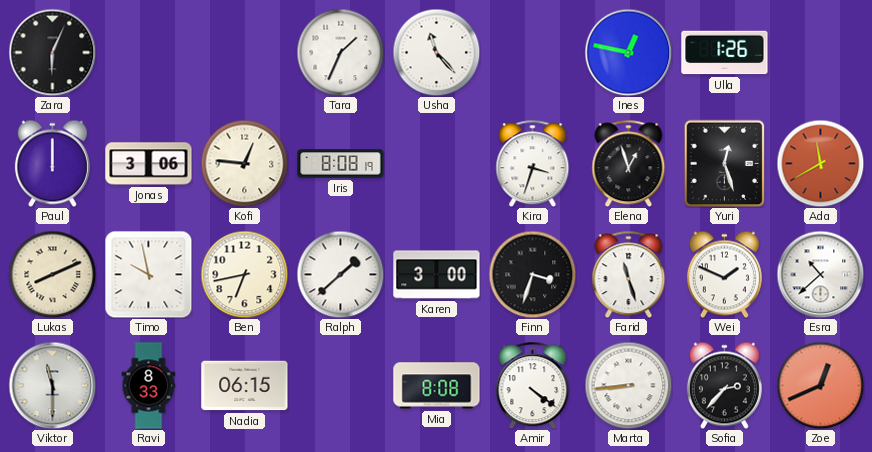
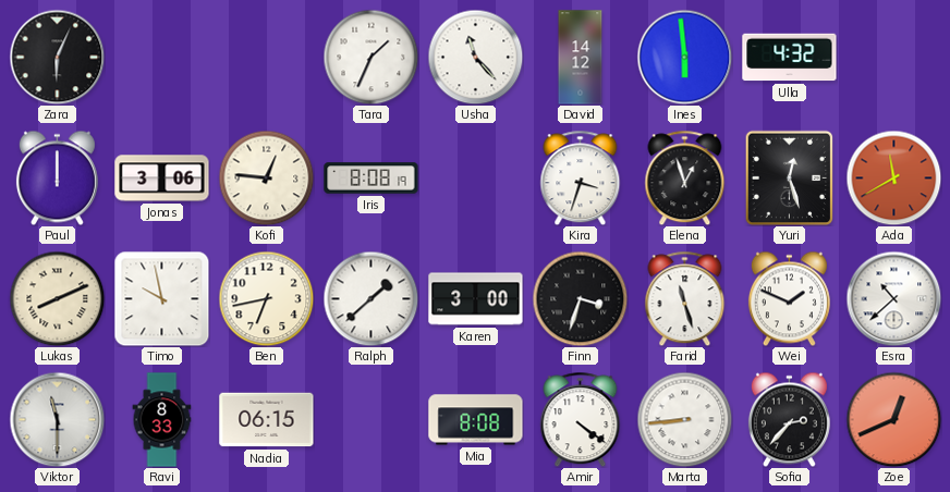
David: none -> 14:12
Ines: 12:47 -> 5:59
Ulla: 1:26 -> 4:32
